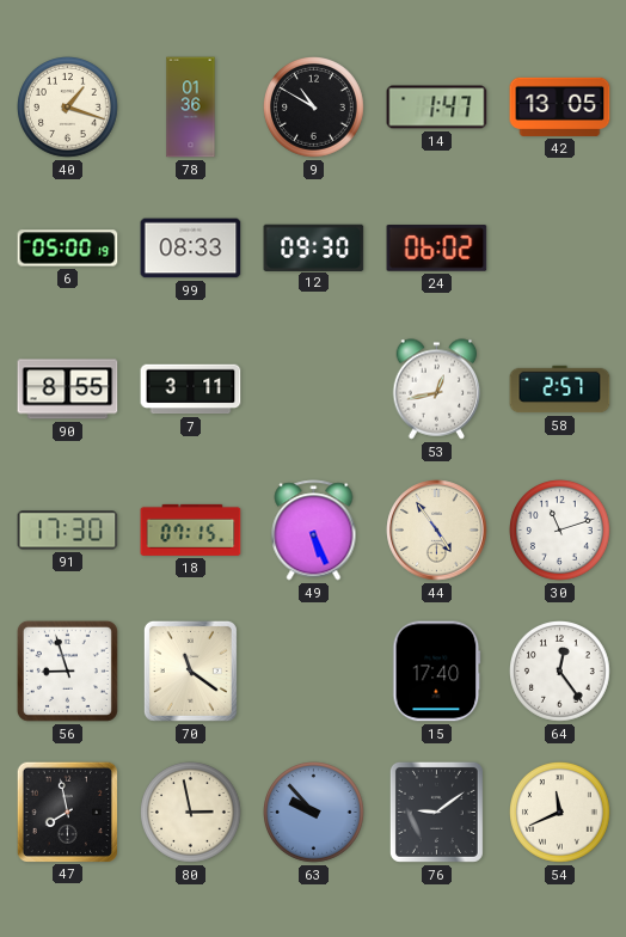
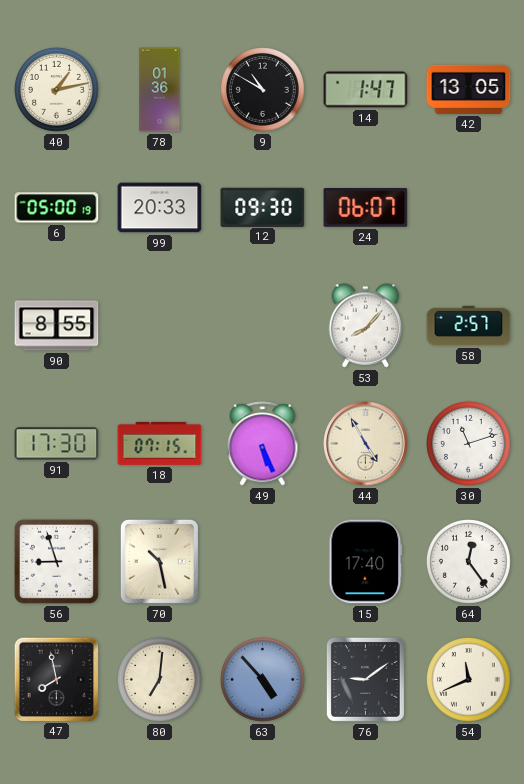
40: 1:18 -> 1:13
99: 08:33 -> 20:33
24: 06:02 -> 06:07
7: 3:11 -> none
53: 12:43 -> 8:07
44: 4:54 -> 4:55
70: 11:21 -> 10:28
80: 2:58 -> 7:01
63: 9:53 -> 4:53
